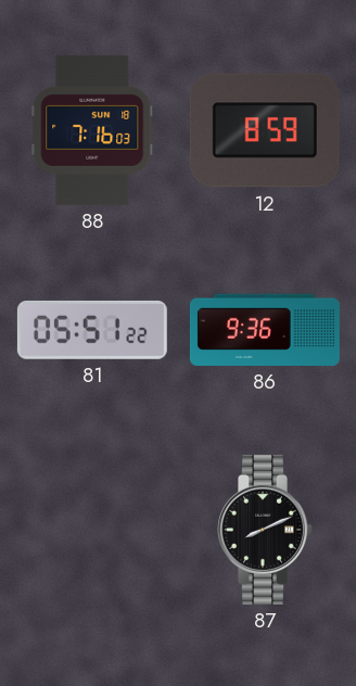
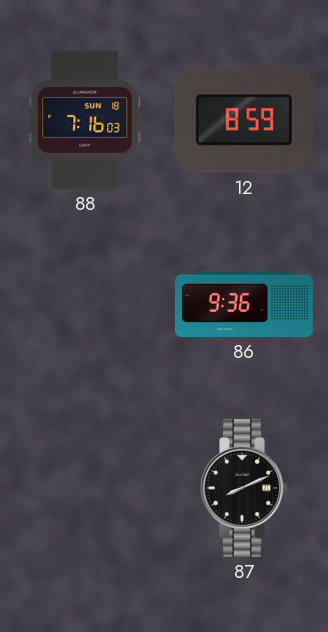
81: 05:51 -> none
